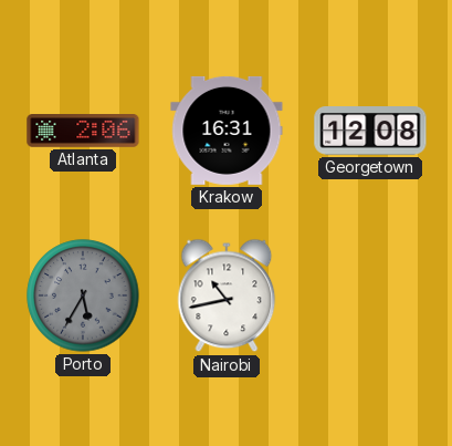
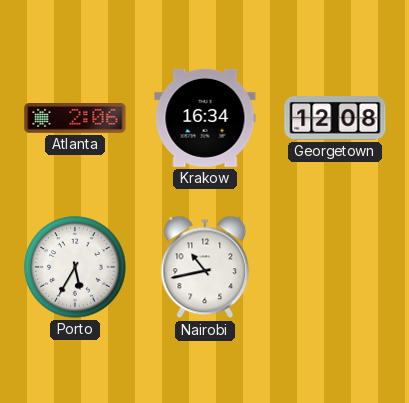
Krakow: 16:31 -> 16:34
Porto dial: grey -> white
